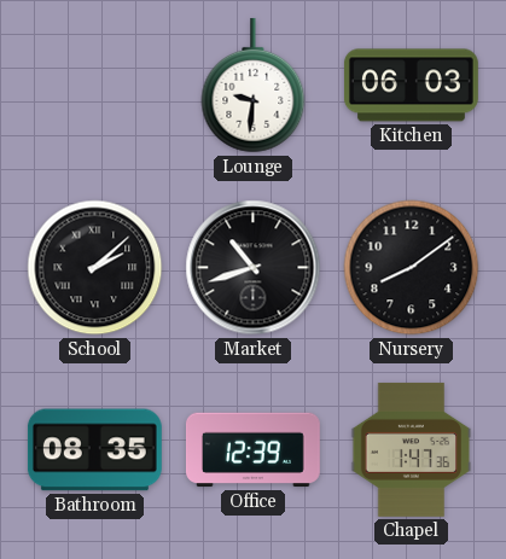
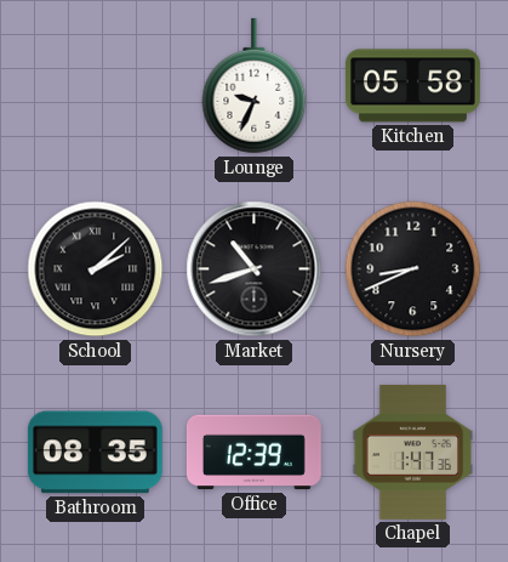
Lounge: 9:31 -> 9:34
Kitchen: 06:03 -> 05:58
Nursery: 8:09 -> 8:41
